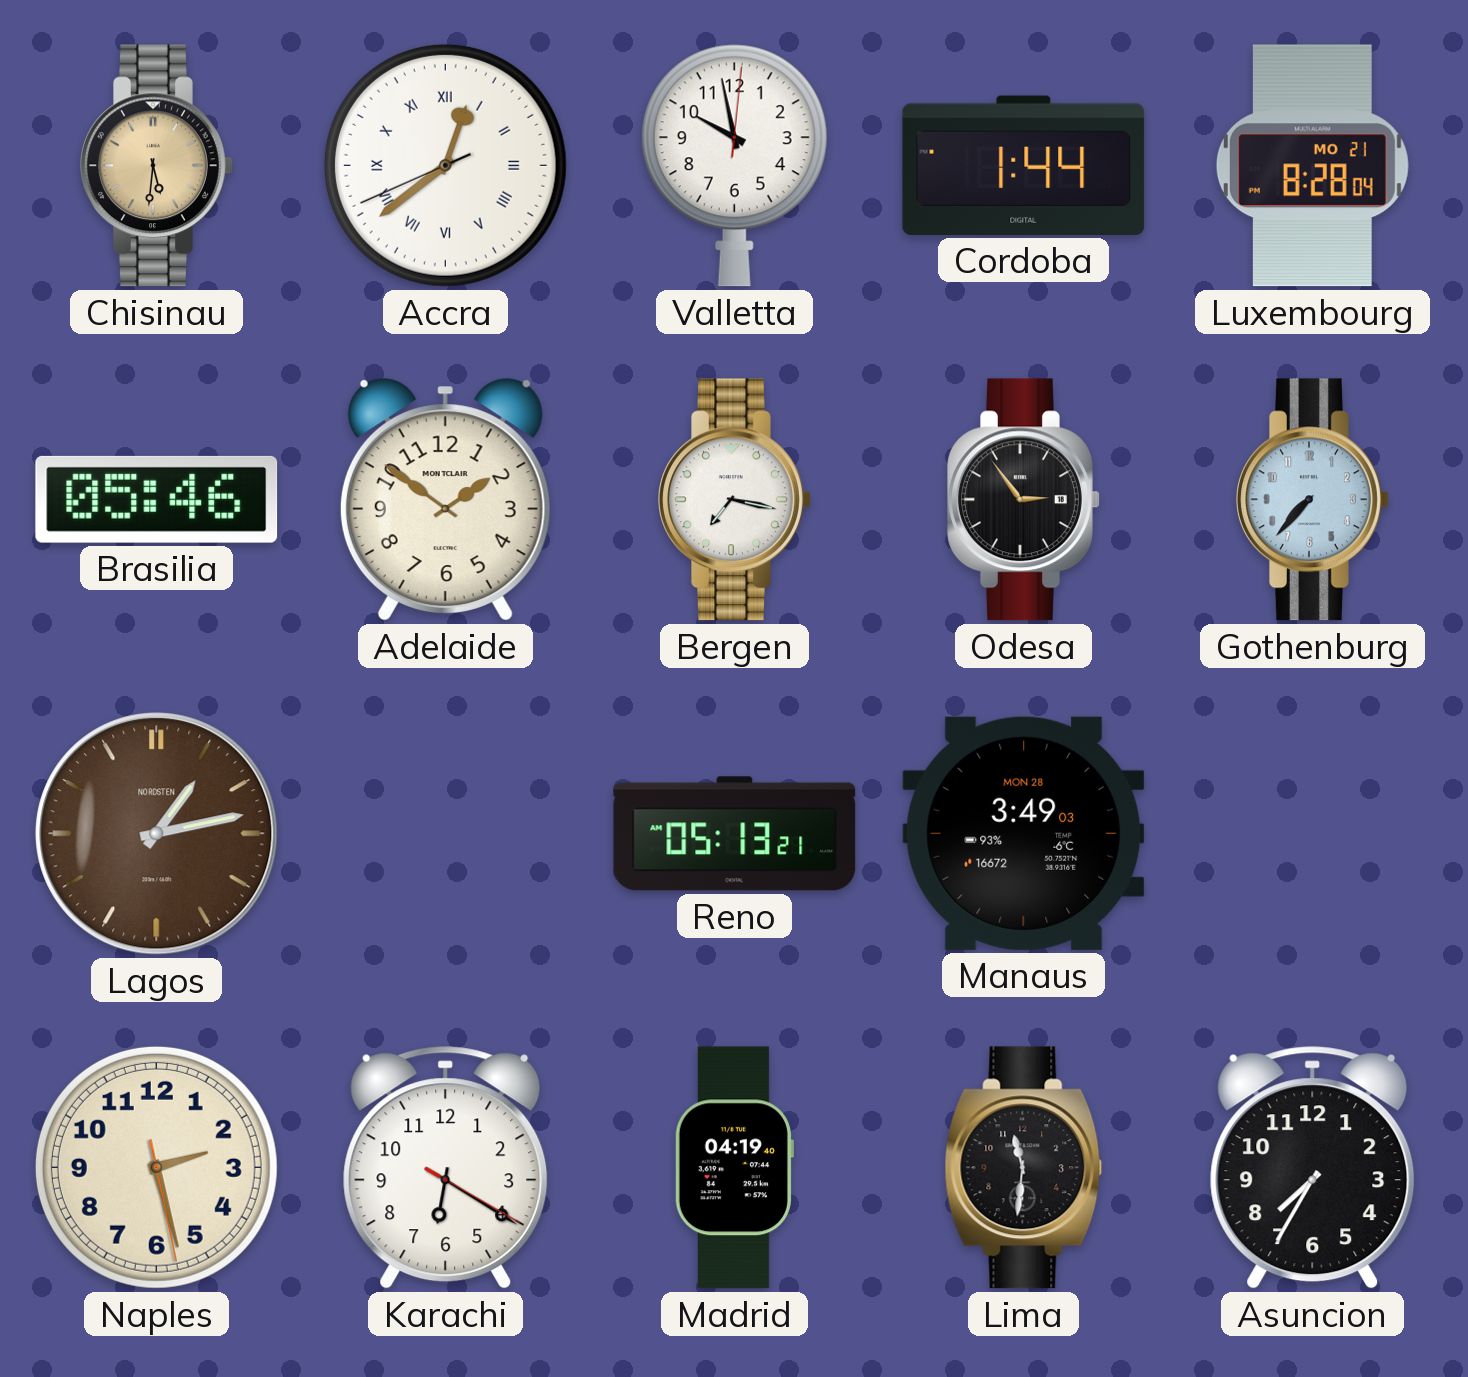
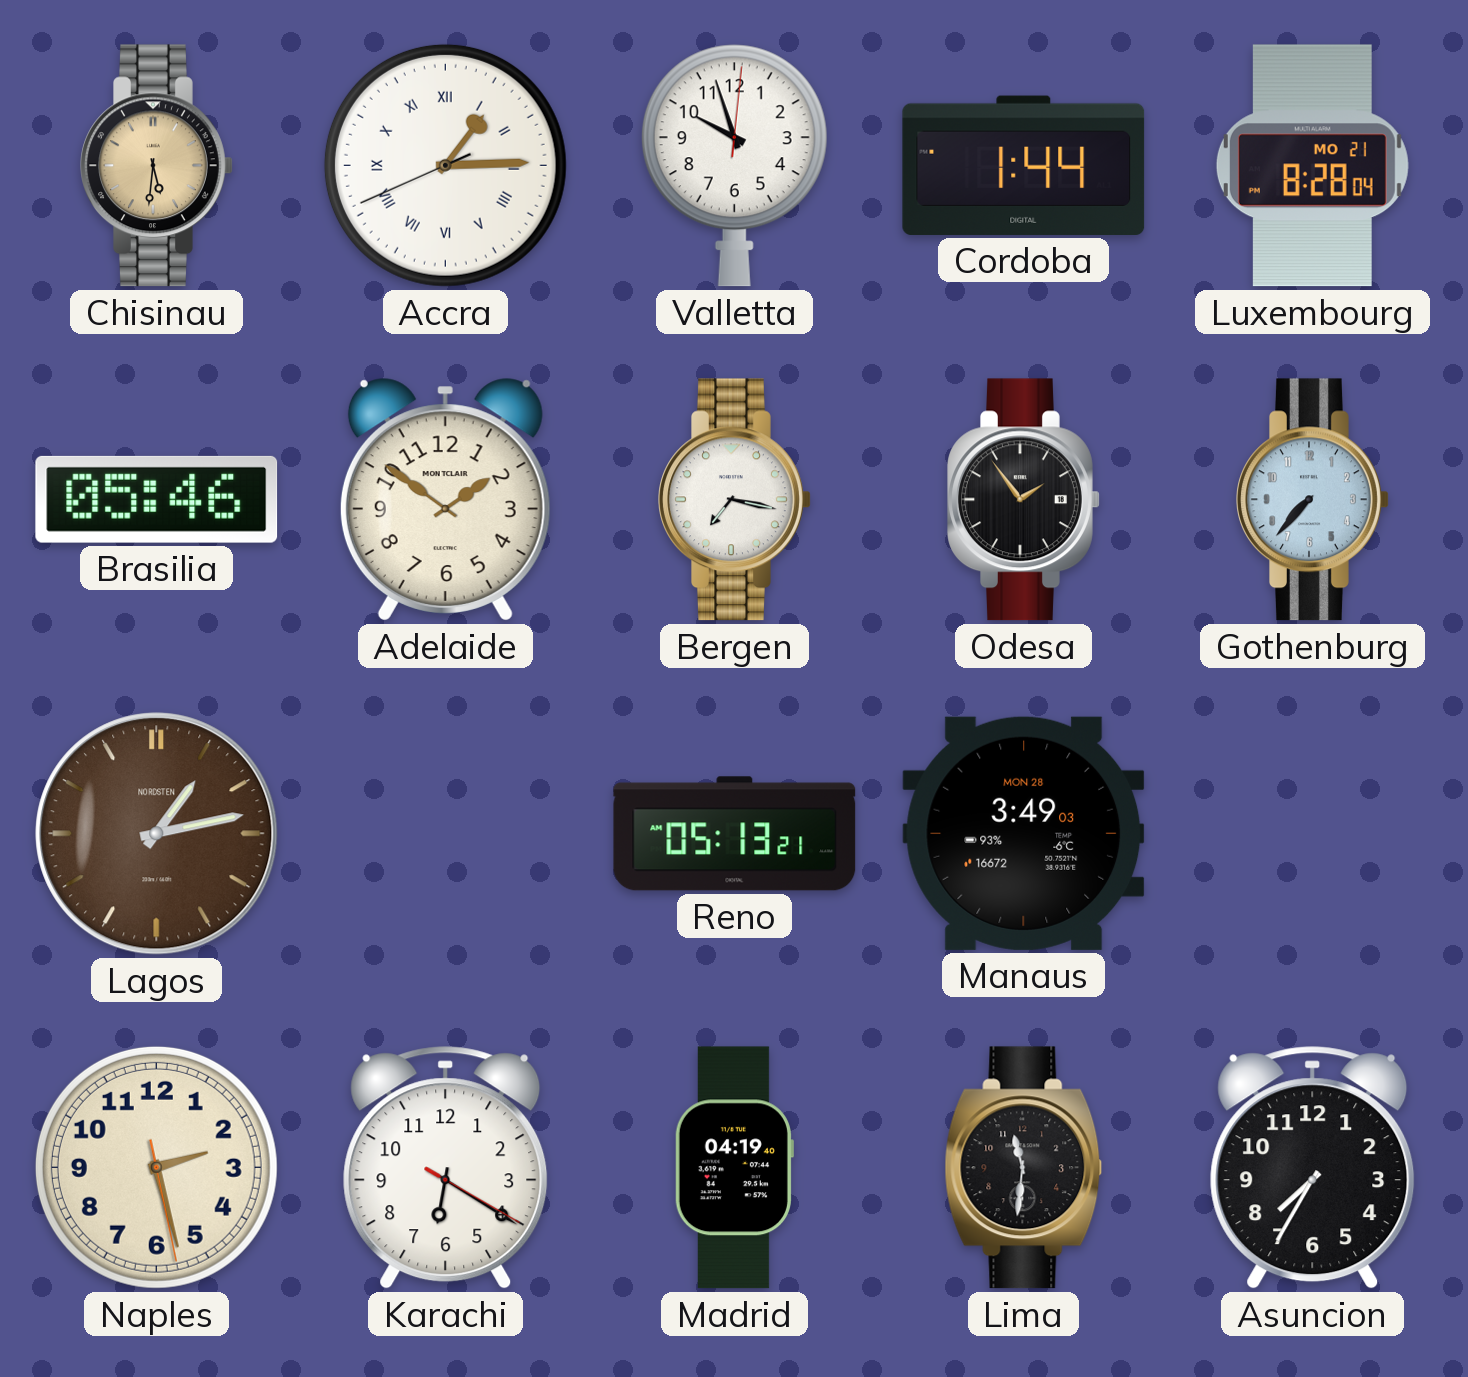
Accra: 12:38 -> 1:14
Valletta: 9:58 -> 9:57
Odesa: 2:54 -> 1:54
